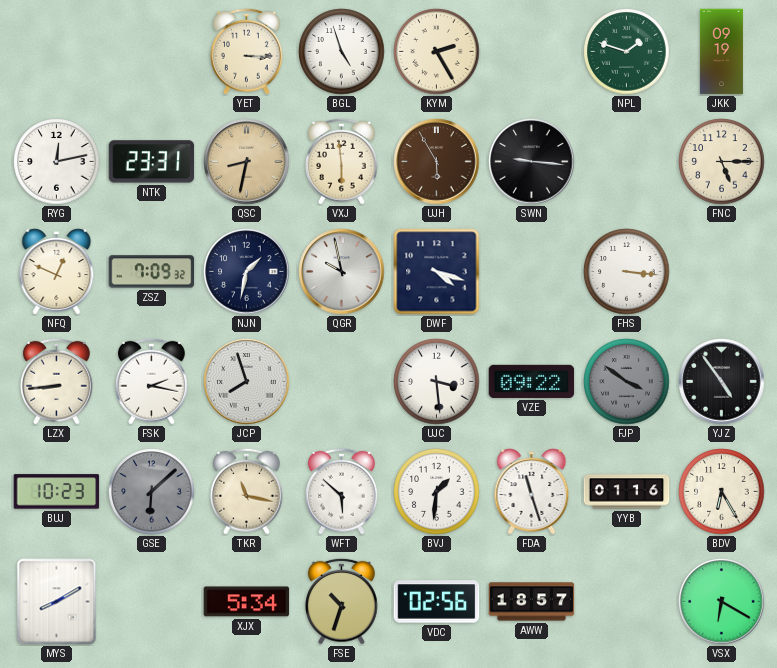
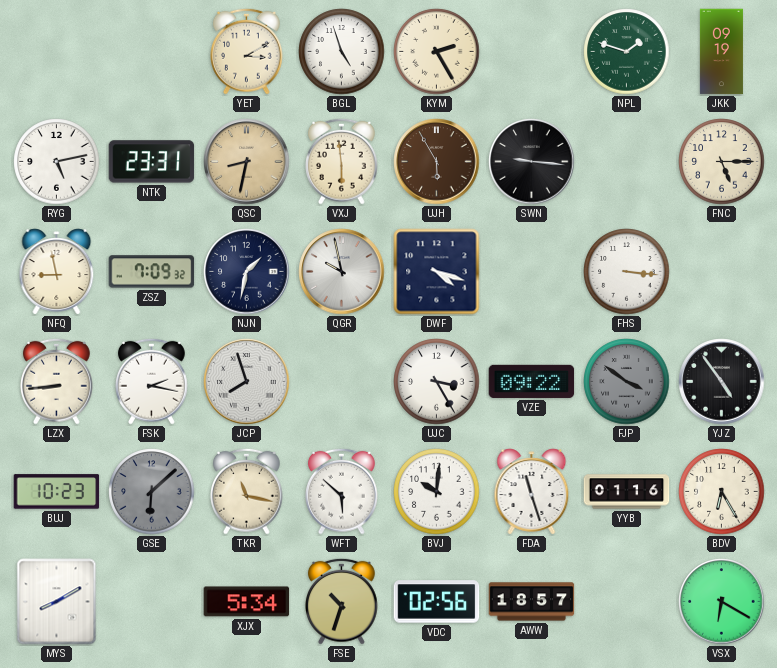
YET: 3:15 -> 3:10
RYG: 12:13 -> 5:13
NFQ: 12:49 -> 8:58
UJC: 3:29 -> 3:25
BVJ: 1:31 -> 10:01
